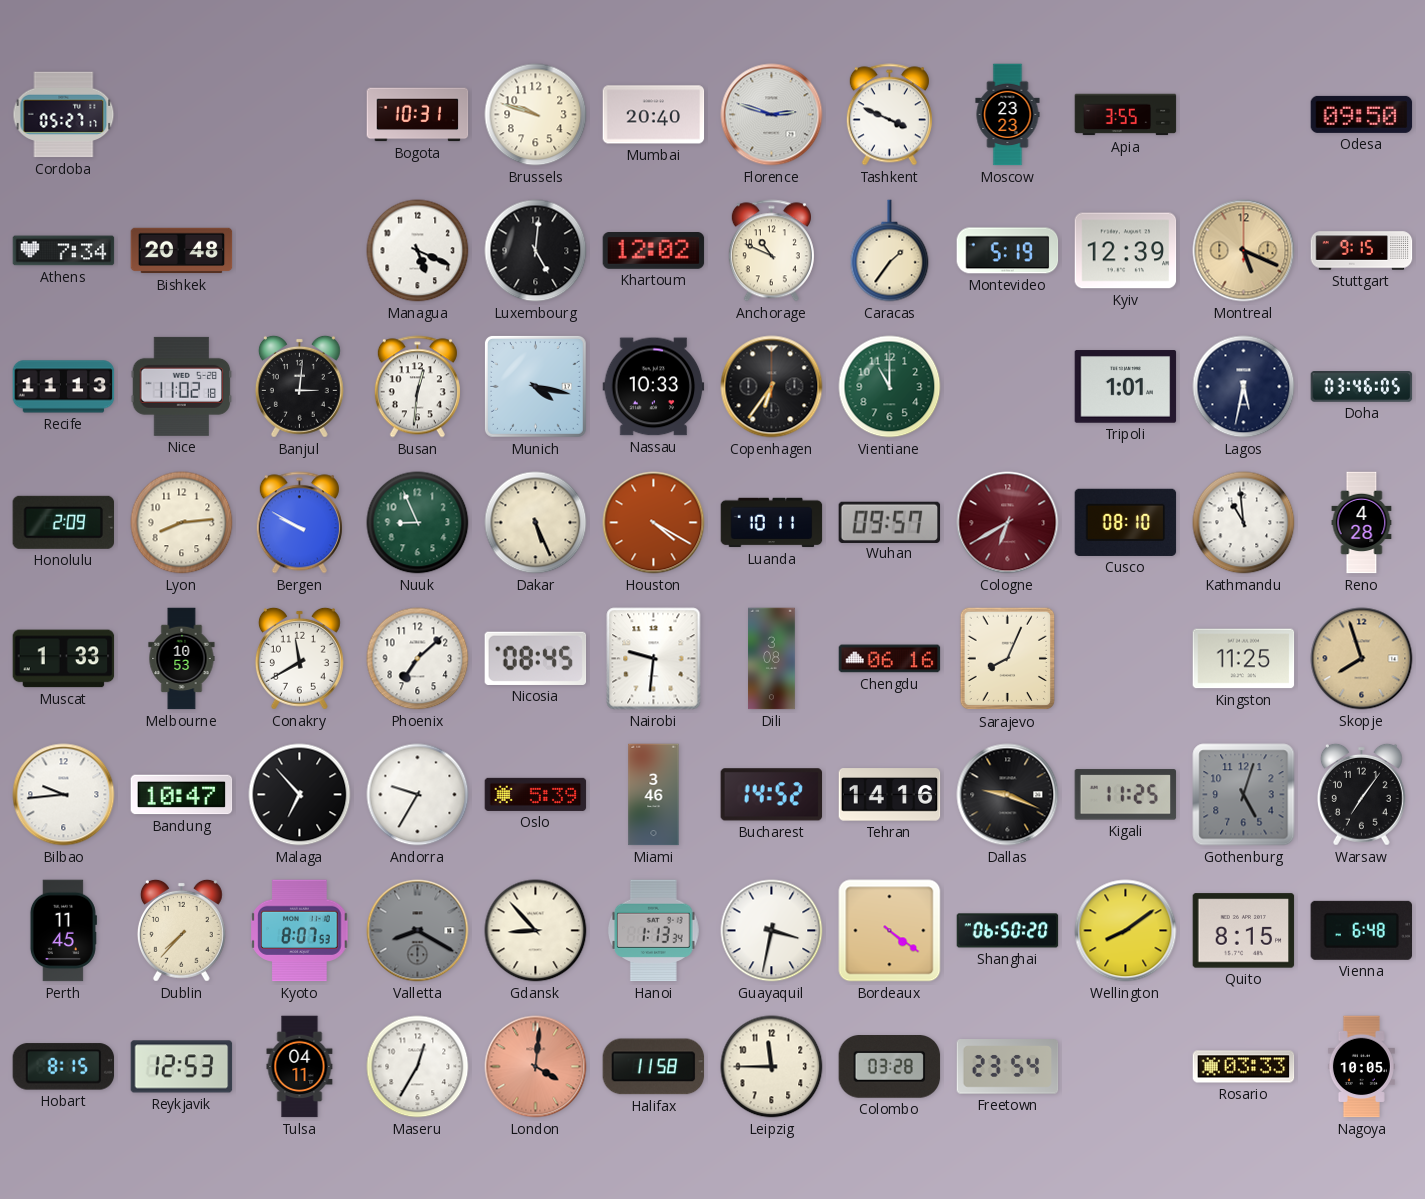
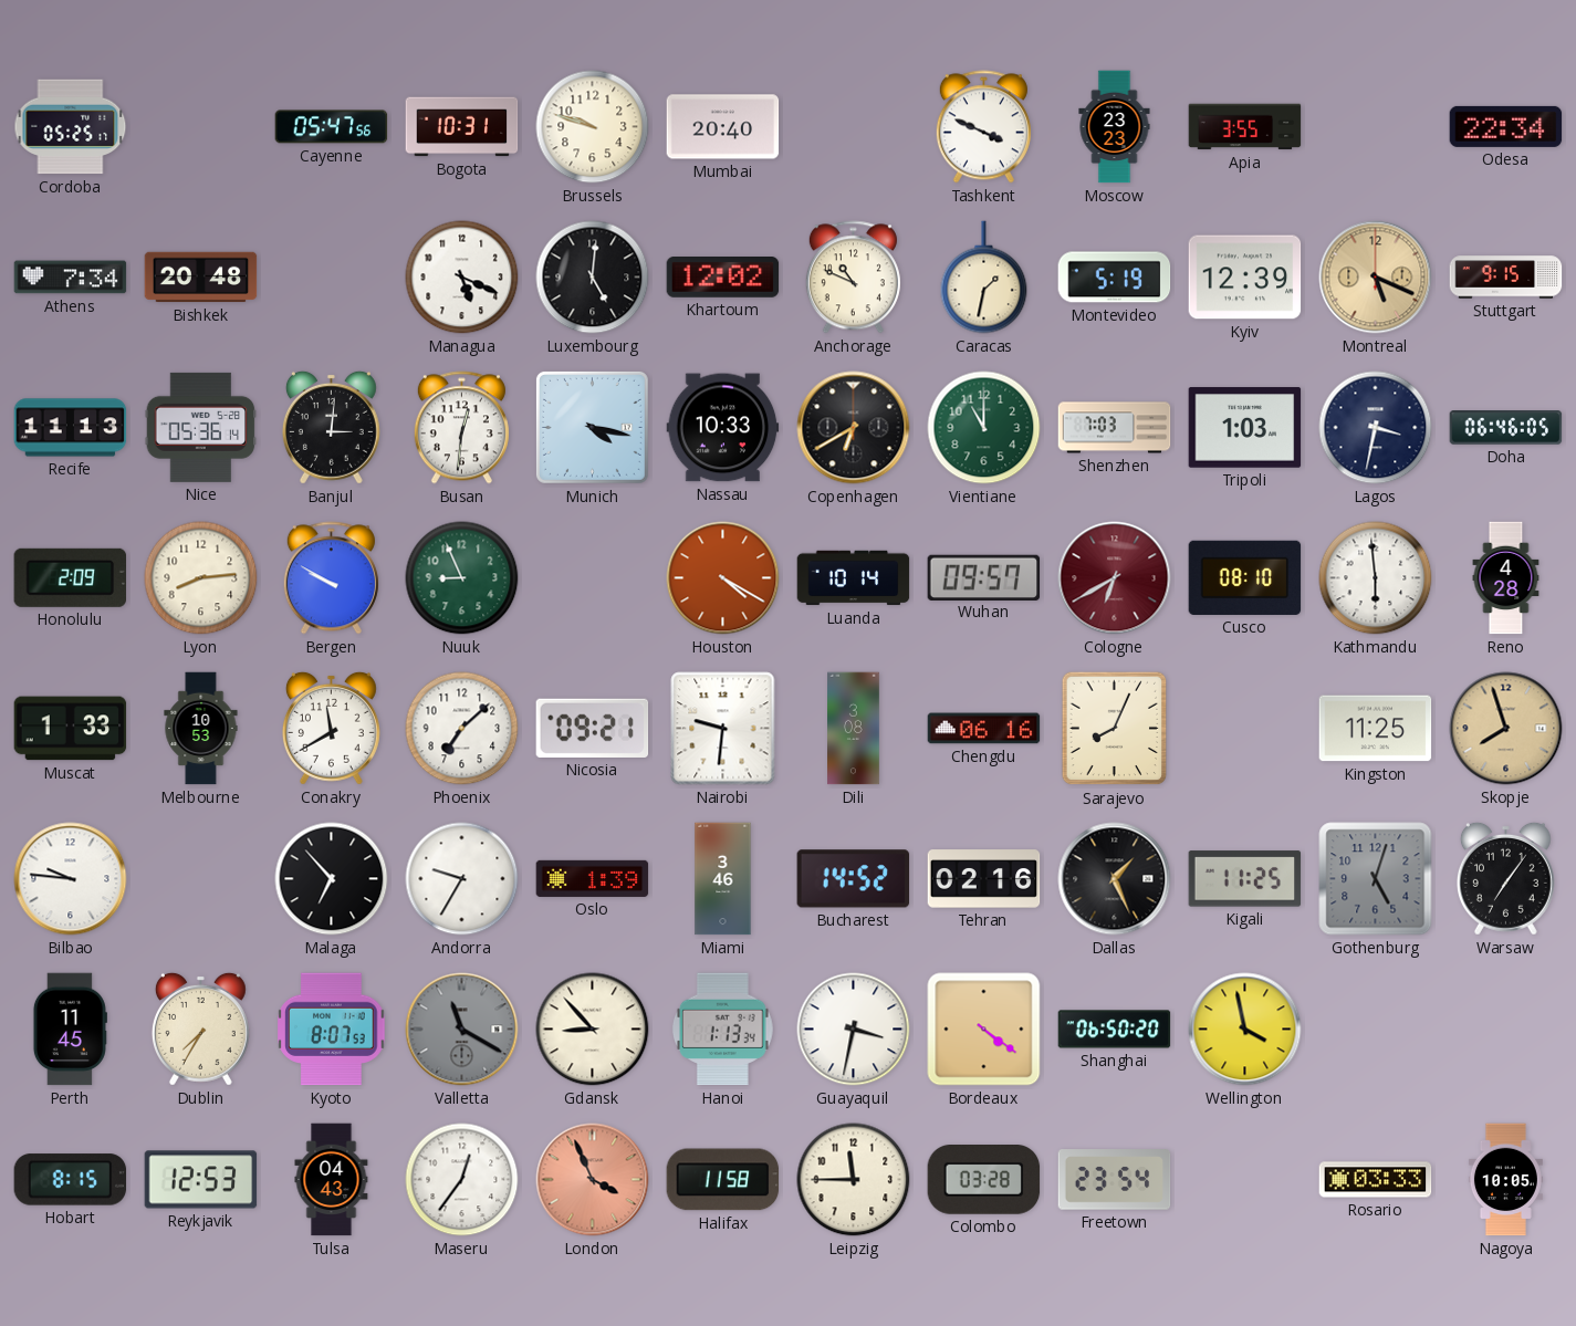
Cordoba: 05:27 -> 05:25
Cayenne: none -> 05:47
Florence: 2:48 -> none
Odesa: 09:50 -> 22:34
Caracas: 1:36 -> 1:32
Nice: 11:02 -> 05:36
Copenhagen: 6:36 -> 6:40
Shenzhen: none -> 7:03
Tripoli: 1:01 -> 1:03
Lagos: 5:32 -> 3:32
Doha: 03:46 -> 06:46
Dakar: 5:26 -> none
Luanda: 10:11 -> 10:14
Kathmandu: 10:59 -> 5:59
Nicosia: 08:45 -> 09:21
Bilbao: 9:44 -> 9:46
Bandung: 10:47 -> none
Oslo: 5:39 -> 1:39
Tehran: 14:16 -> 02:16
Dallas: 9:19 -> 1:26
Dublin: 7:37 -> 7:35
Valletta: 8:20 -> 11:20
Wellington: 8:09 -> 3:58
Quito: 8:15 -> none
Vienna: 6:48 -> none
Tulsa: 04:11 -> 04:43
Maseru: 12:35 -> 12:36
London: 4:01 -> 3:56
